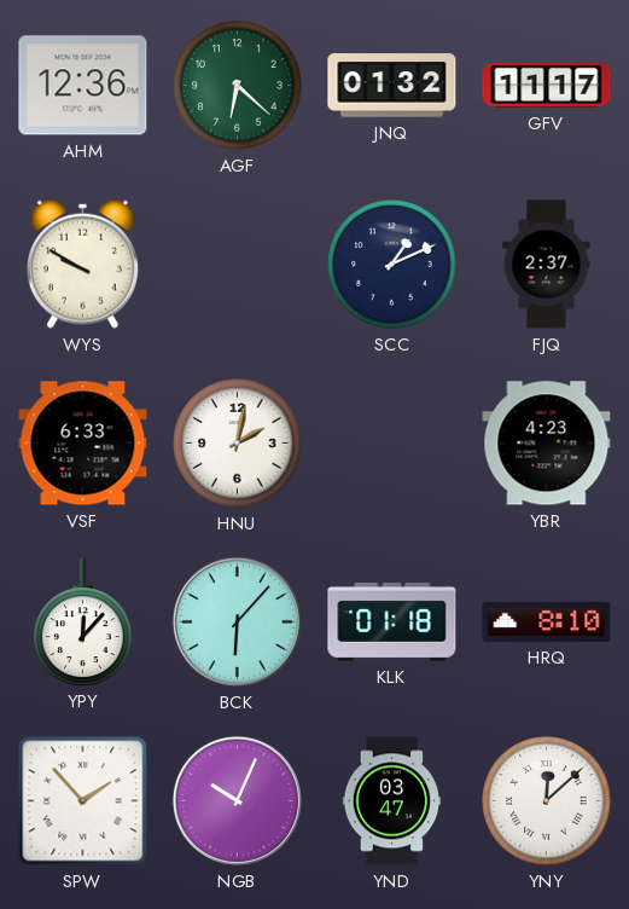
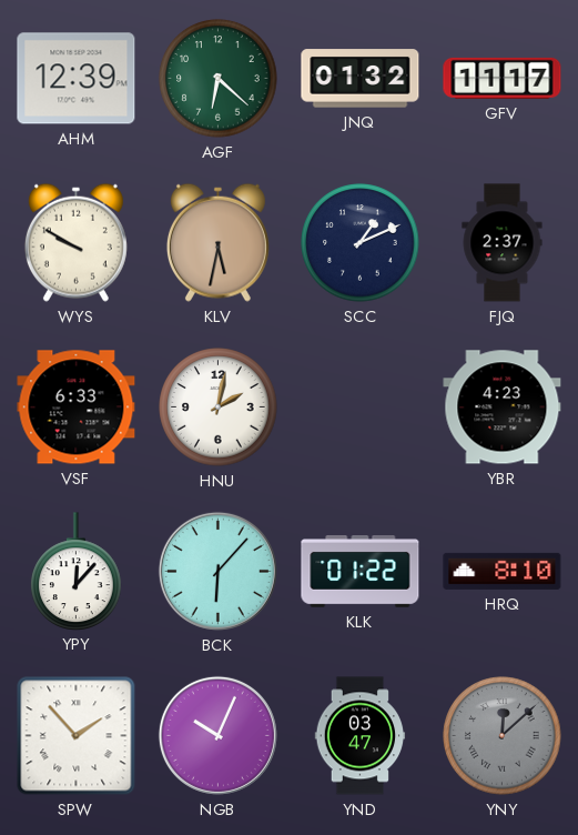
AHM: 12:36 -> 12:39
KLV: none -> 5:32
KLK: 01:18 -> 01:22
YNY dial: white -> grey
